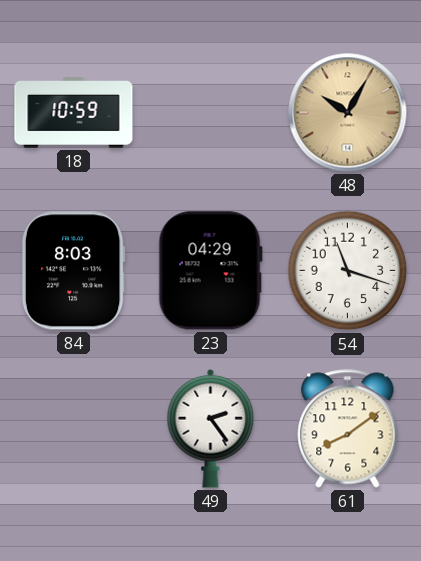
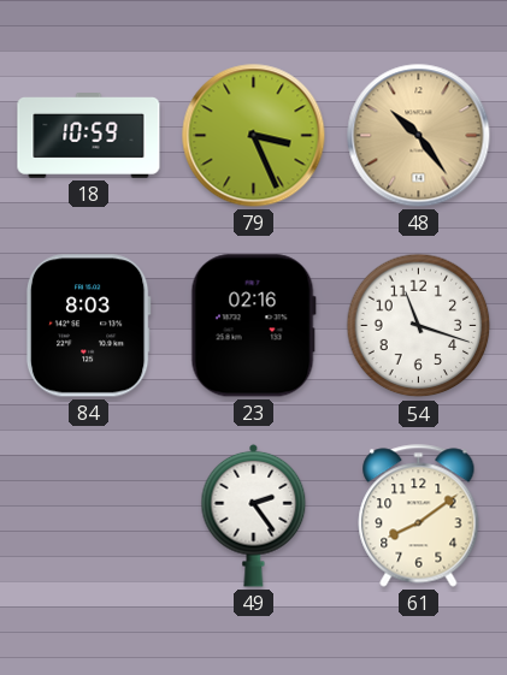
79: none -> 3:26
48: 10:05 -> 10:24
23: 04:29 -> 02:16
